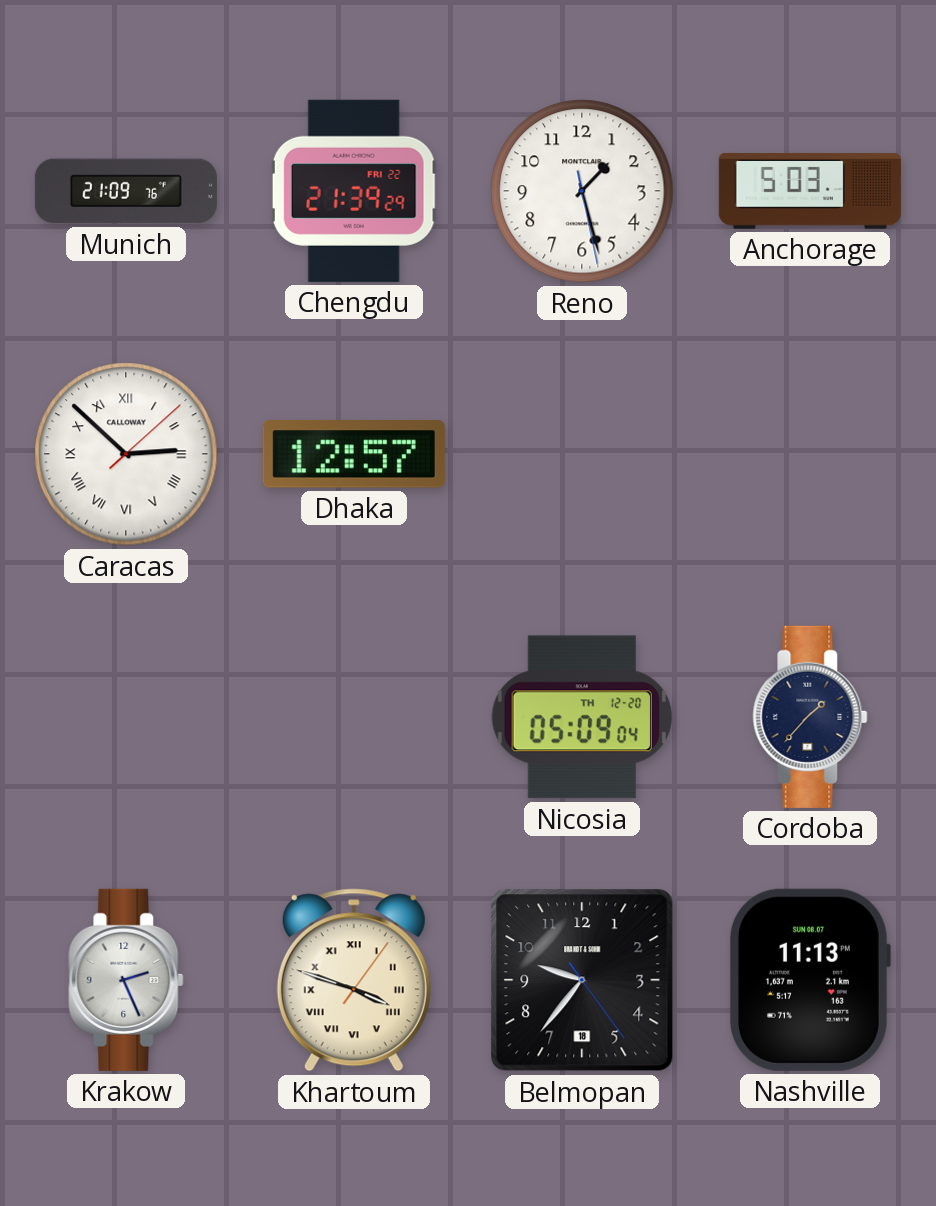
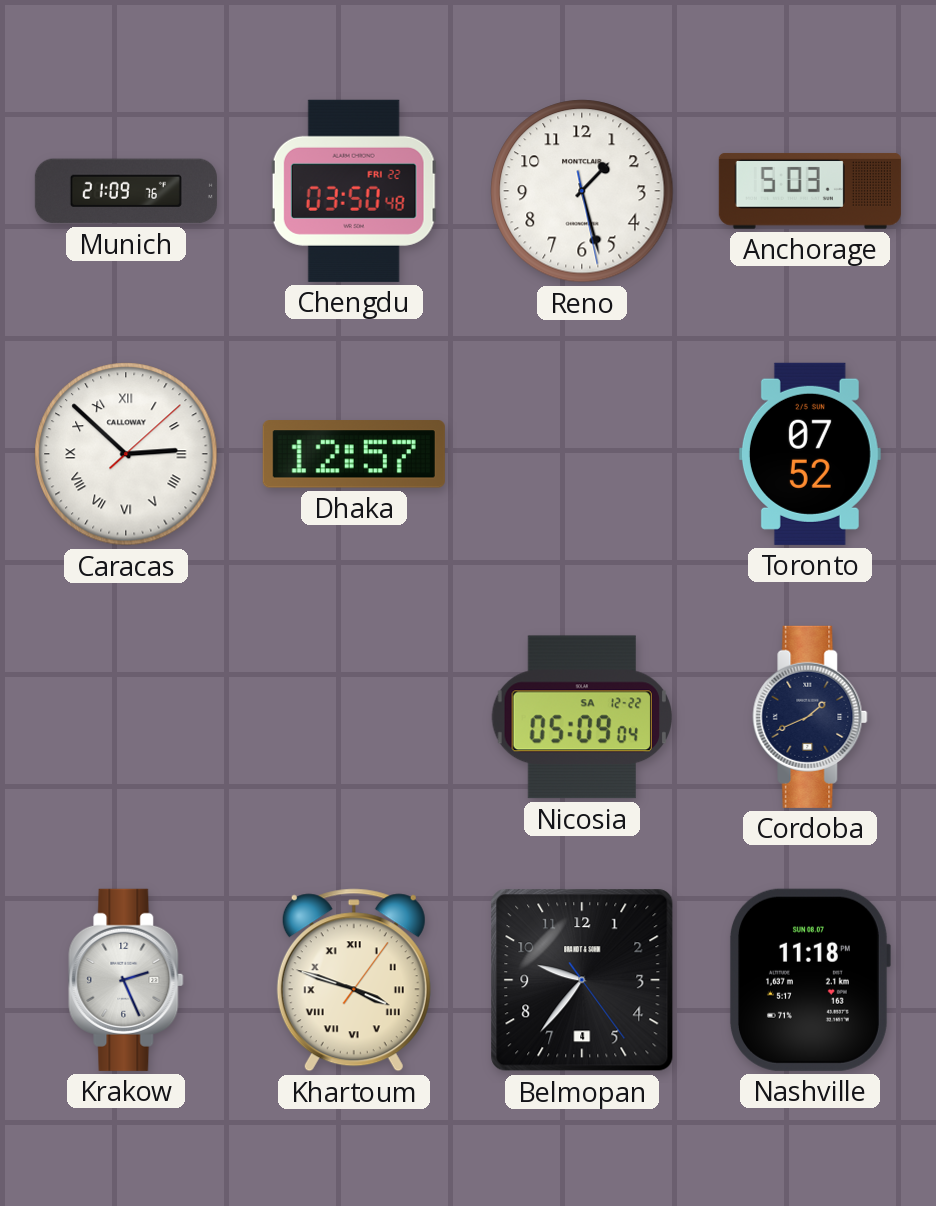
Chengdu: 21:39 -> 03:50
Toronto: none -> 07:52
Nicosia date: TH 12-20 -> SA 12-22
Cordoba: 1:37 -> 1:41
Belmopan date: 18 -> 4
Nashville: 11:13 -> 11:18
